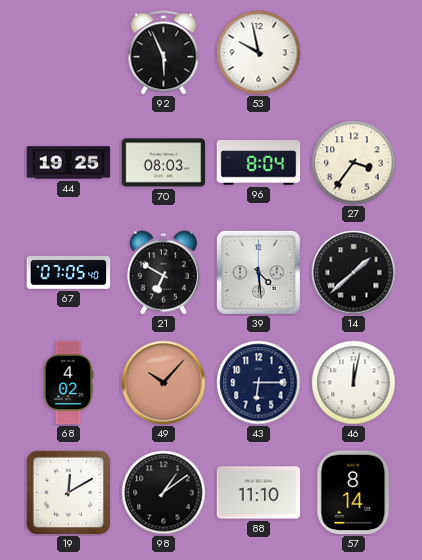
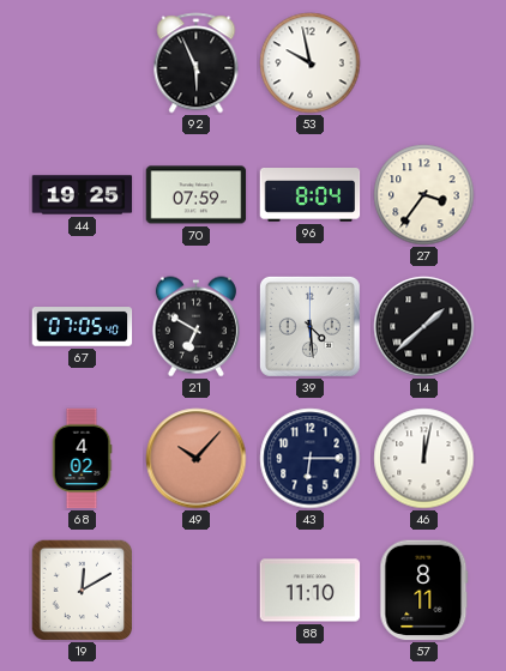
70: 08:03 -> 07:59
98: 1:09 -> none
57: 8:14 -> 8:11
